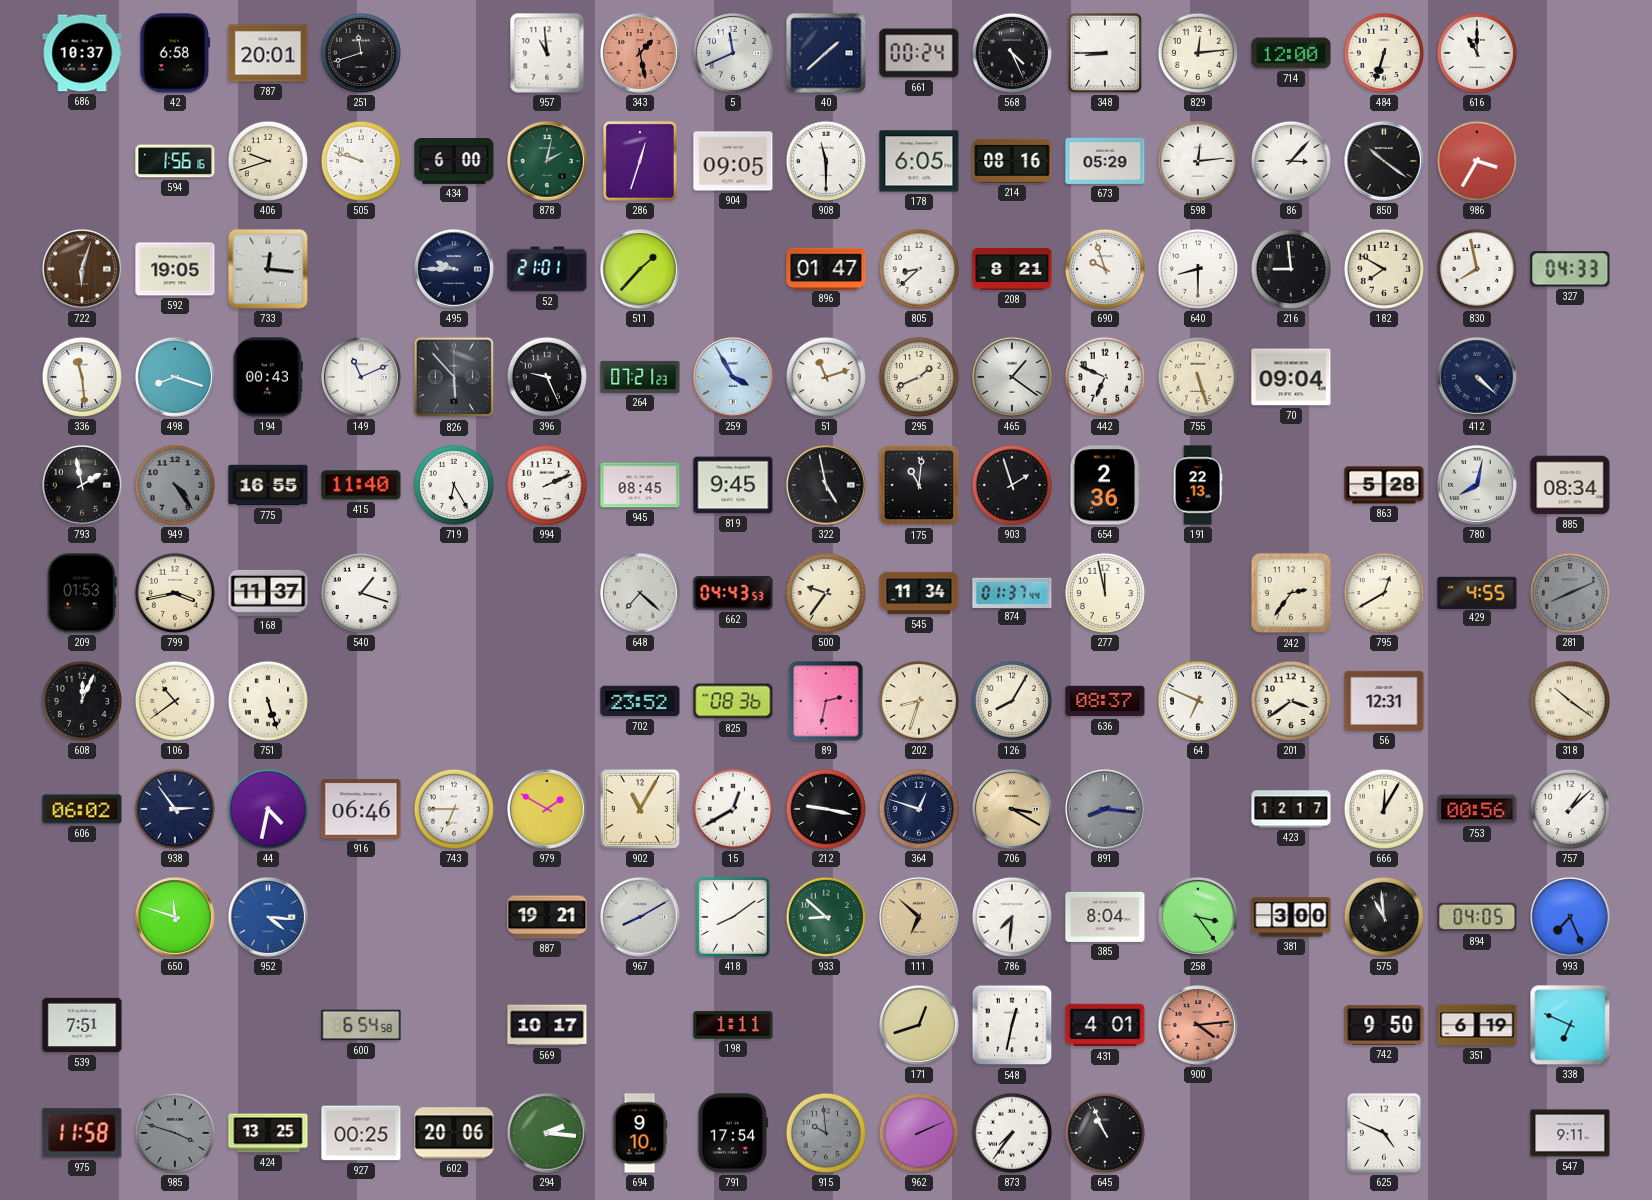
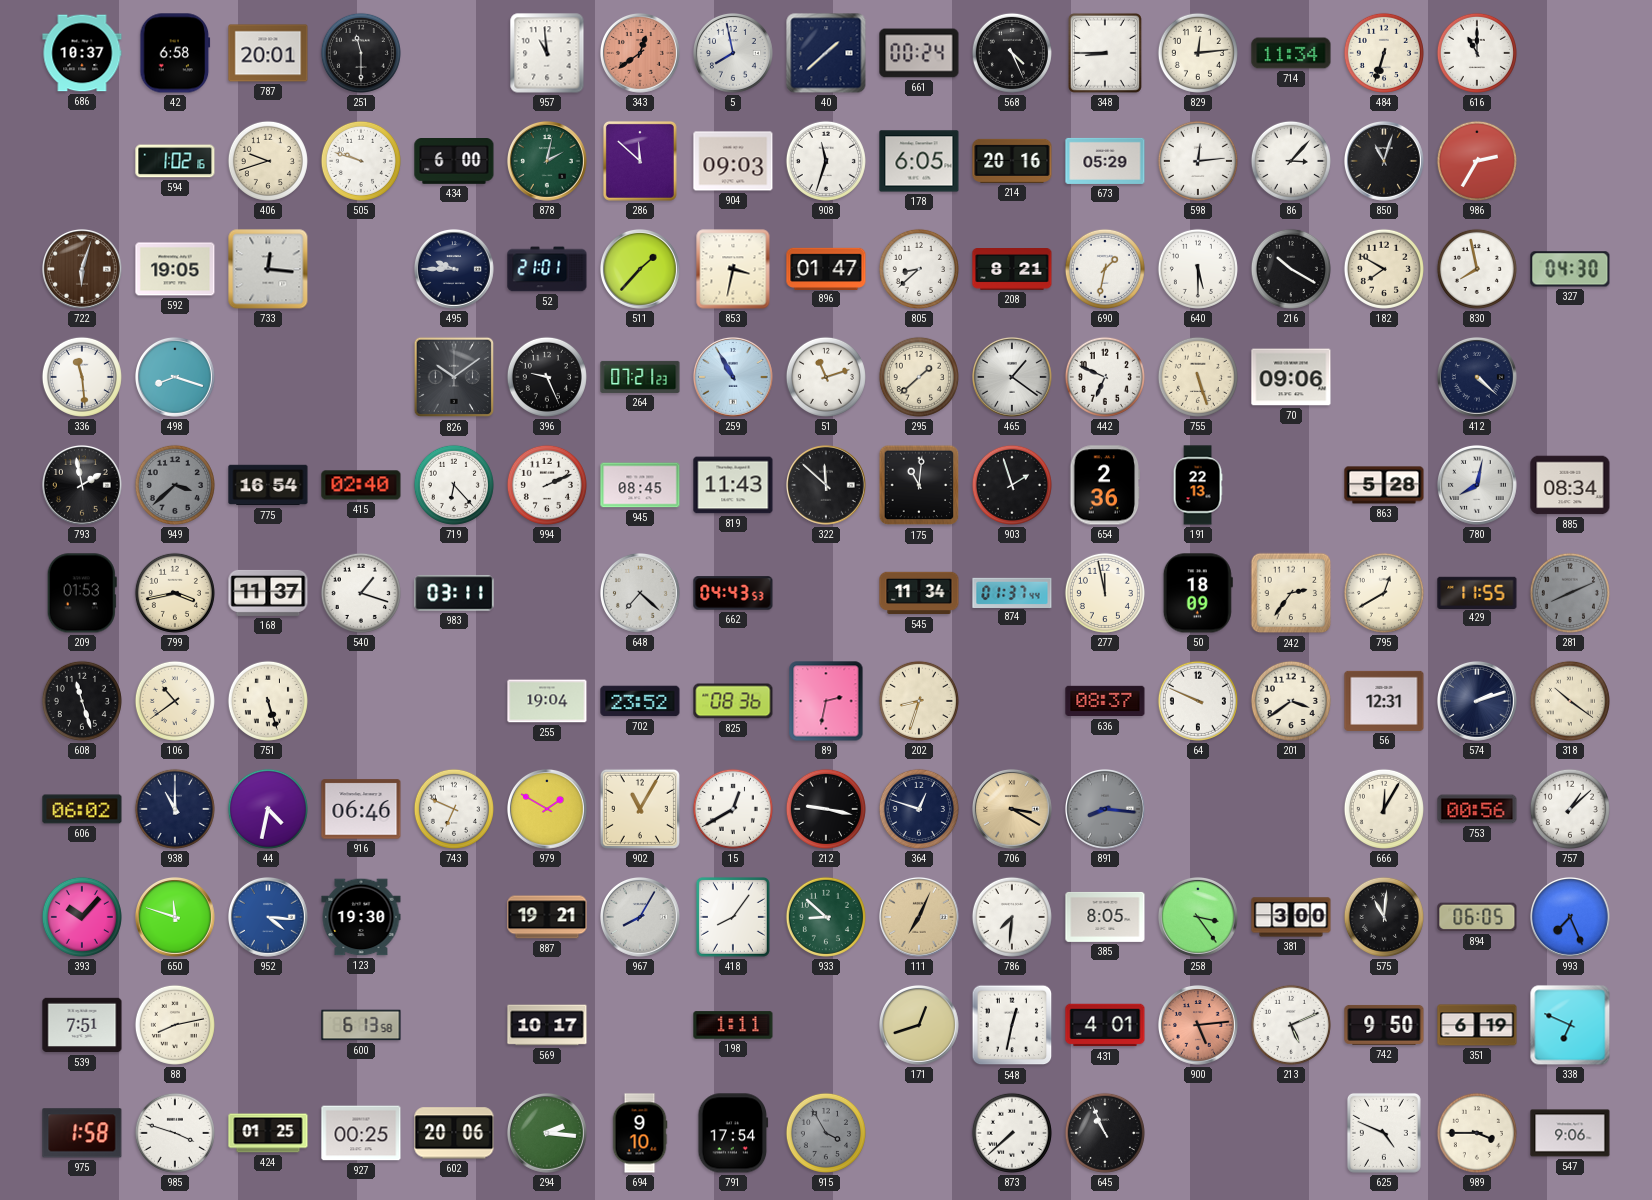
251: 11:42 -> 11:30
343: 1:28 -> 12:39
5: 11:41 -> 7:58
714: 12:00 -> 11:34
594: 1:56 -> 1:02
286: 12:33 -> 11:52
904: 09:05 -> 09:03
908: 11:30 -> 11:33
214: 08:16 -> 20:16
850: 10:21 -> 11:03
986: 3:35 -> 2:35
853: none -> 3:32
690: 9:57 -> 1:32
640: 8:30 -> 5:30
216: 8:59 -> 10:20
327: 04:33 -> 04:30
194: 00:43 -> none
149: 11:11 -> none
826: 5:53 -> 10:09
259: 3:55 -> 10:55
295: 1:41 -> 1:38
70: 09:04 -> 09:06
949: 4:24 -> 3:38
775: 16:55 -> 16:54
415: 11:40 -> 02:40
719: 6:25 -> 6:23
819: 9:45 -> 11:43
322: 4:58 -> 11:52
983: none -> 03:11
500: 9:36 -> none
50: none -> 18:09
429: 4:55 -> 11:55
608: 12:04 -> 11:27
255: none -> 19:04
126: 8:05 -> none
64: 6:49 -> 9:49
574: none -> 2:12
938: 2:54 -> 11:00
743: 6:45 -> 6:49
423: 12:17 -> none
393: none -> 10:07
123: none -> 19:30
967: 8:10 -> 8:05
418: 8:09 -> 8:06
111: 6:52 -> 7:04
385: 8:04 -> 8:05
575: 10:59 -> 11:01
894: 04:05 -> 06:05
88: none -> 8:13
600: 6:54 -> 6:13
900: 4:14 -> 5:14
213: none -> 5:11
975: 11:58 -> 1:58
985 dial: grey -> white
424: 13:25 -> 01:25
915: 9:59 -> 3:55
962: 2:11 -> none
873: 7:36 -> 7:38
989: none -> 3:45
547: 9:11 -> 9:06
